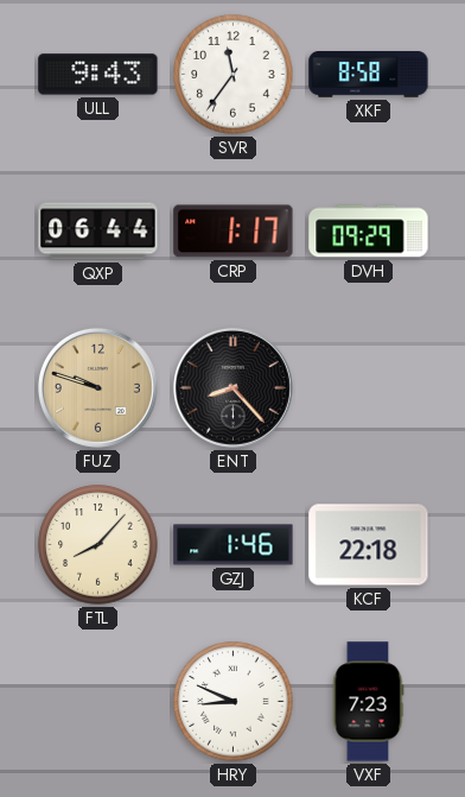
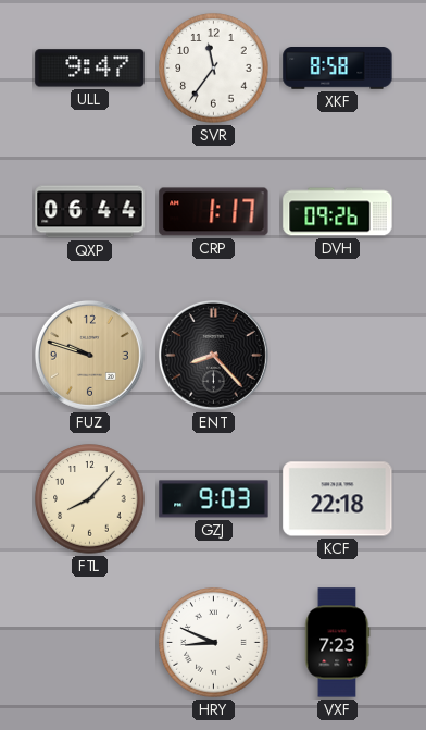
ULL: 9:43 -> 9:47
DVH: 09:29 -> 09:26
GZJ: 1:46 -> 9:03
